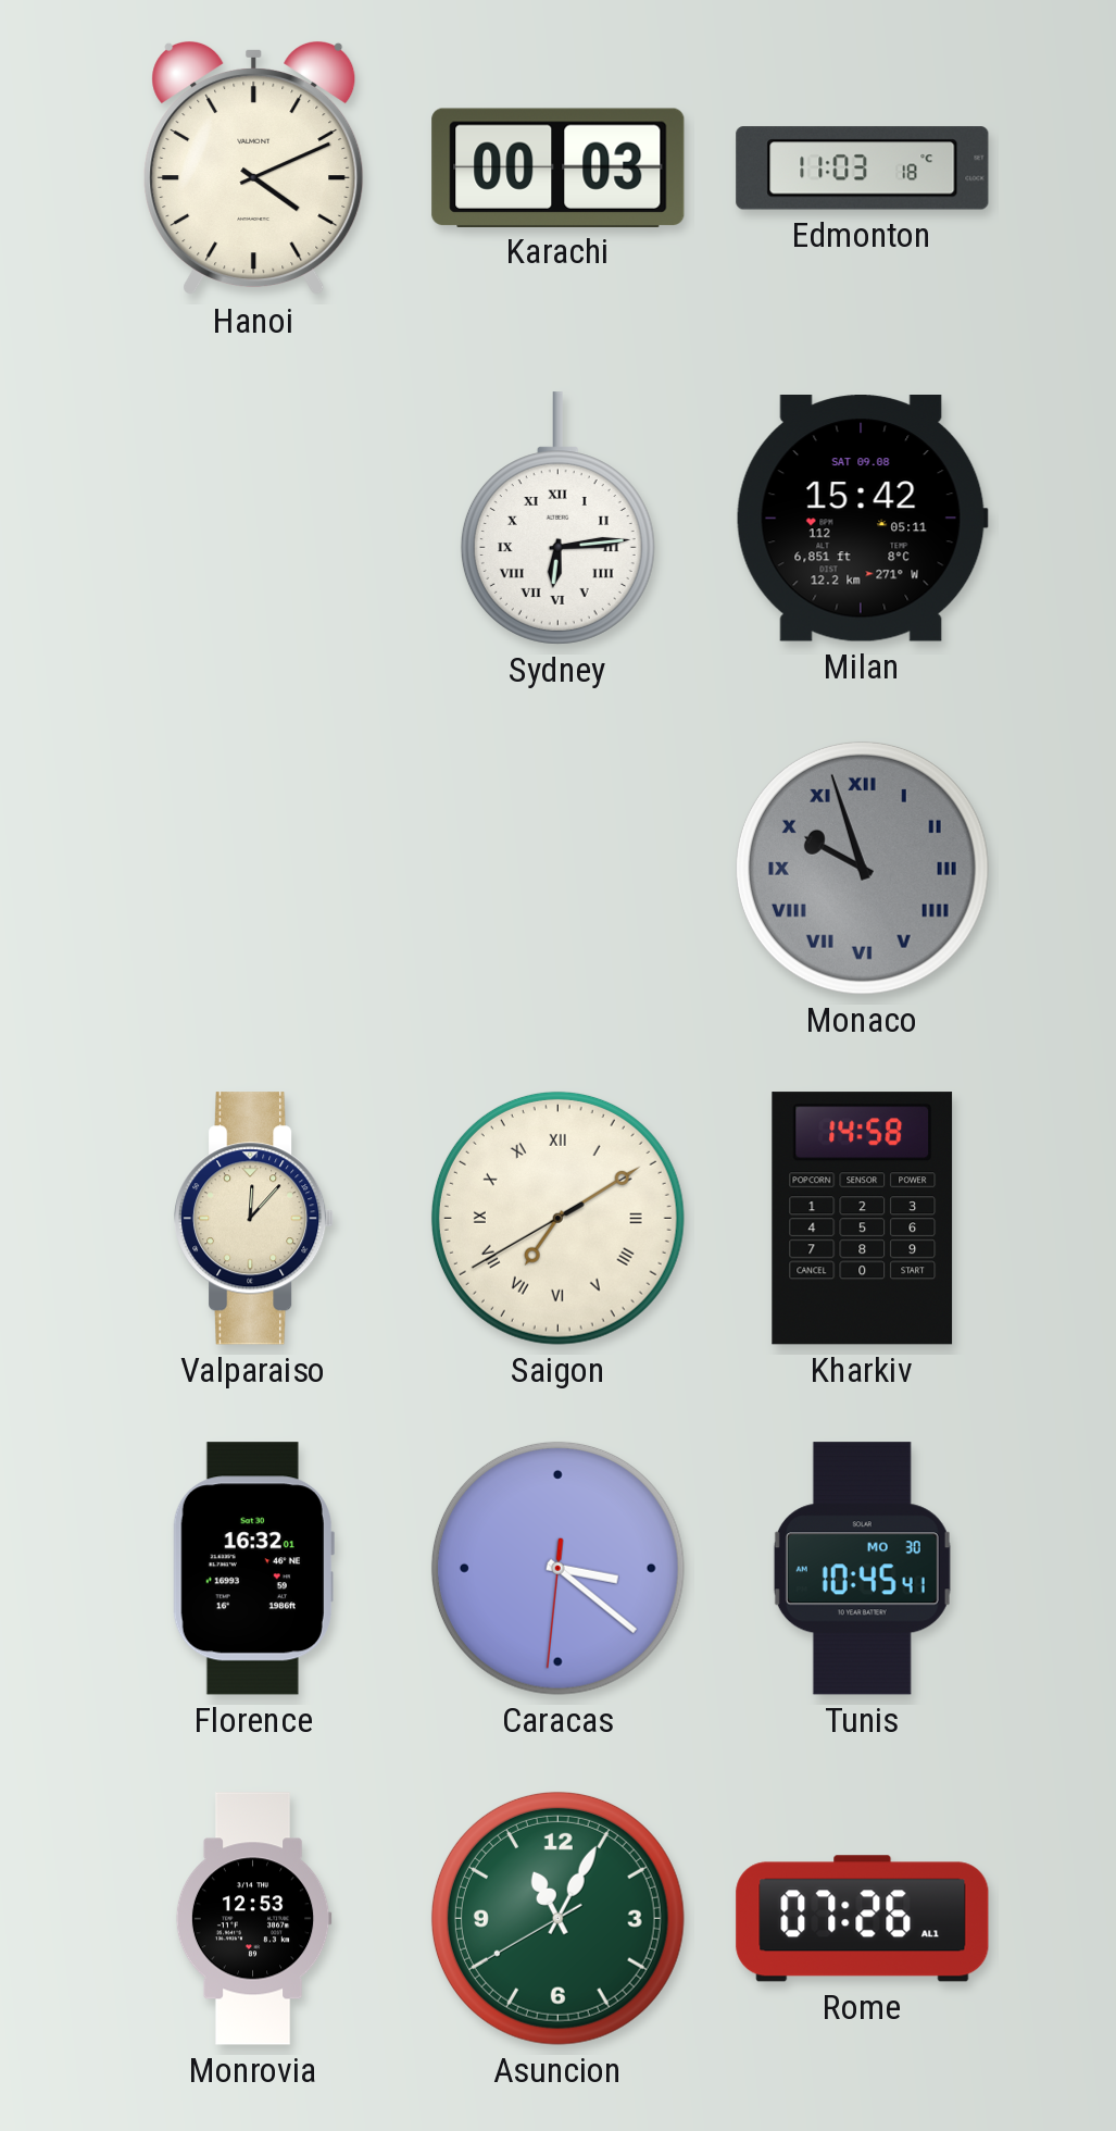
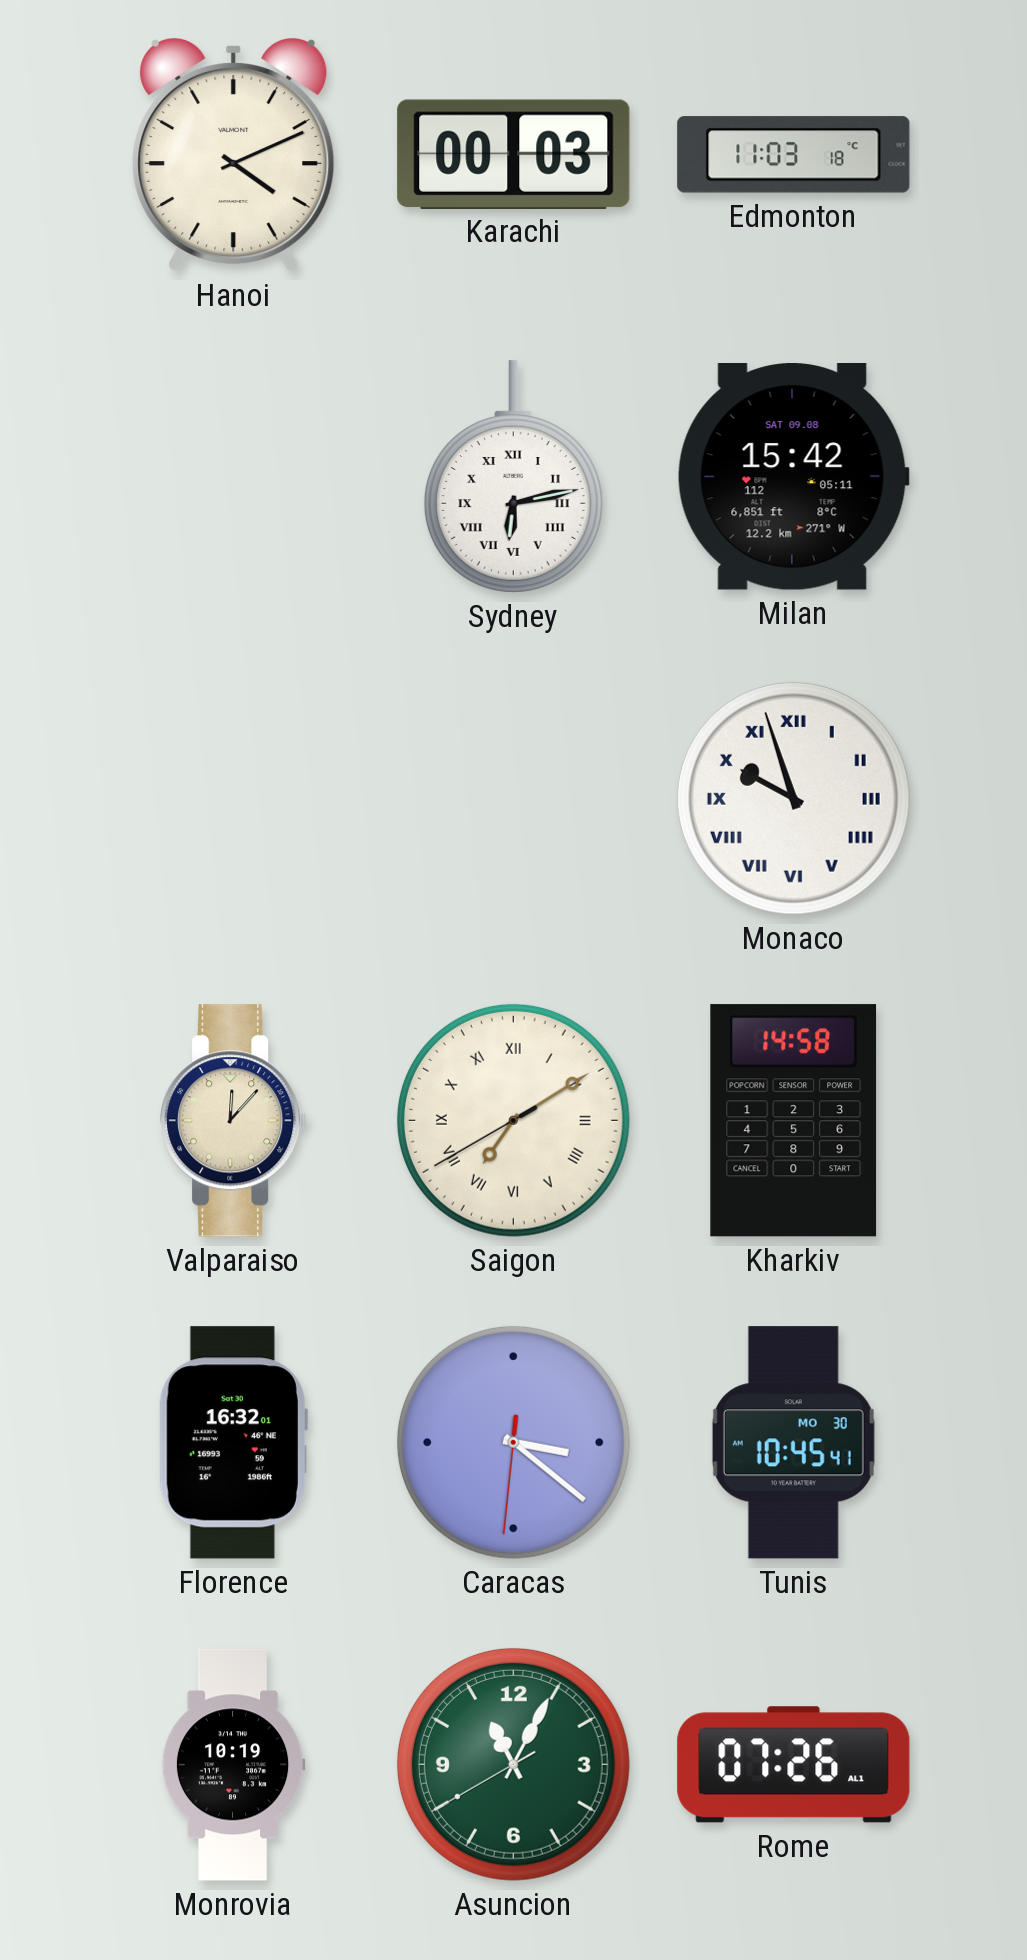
Sydney: 6:14 -> 6:13
Monaco dial: grey -> white
Monrovia: 12:53 -> 10:19
